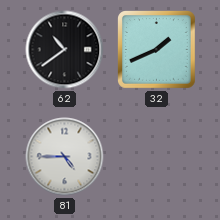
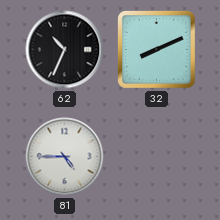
62: 10:39 -> 10:34
32: 1:41 -> 8:11
